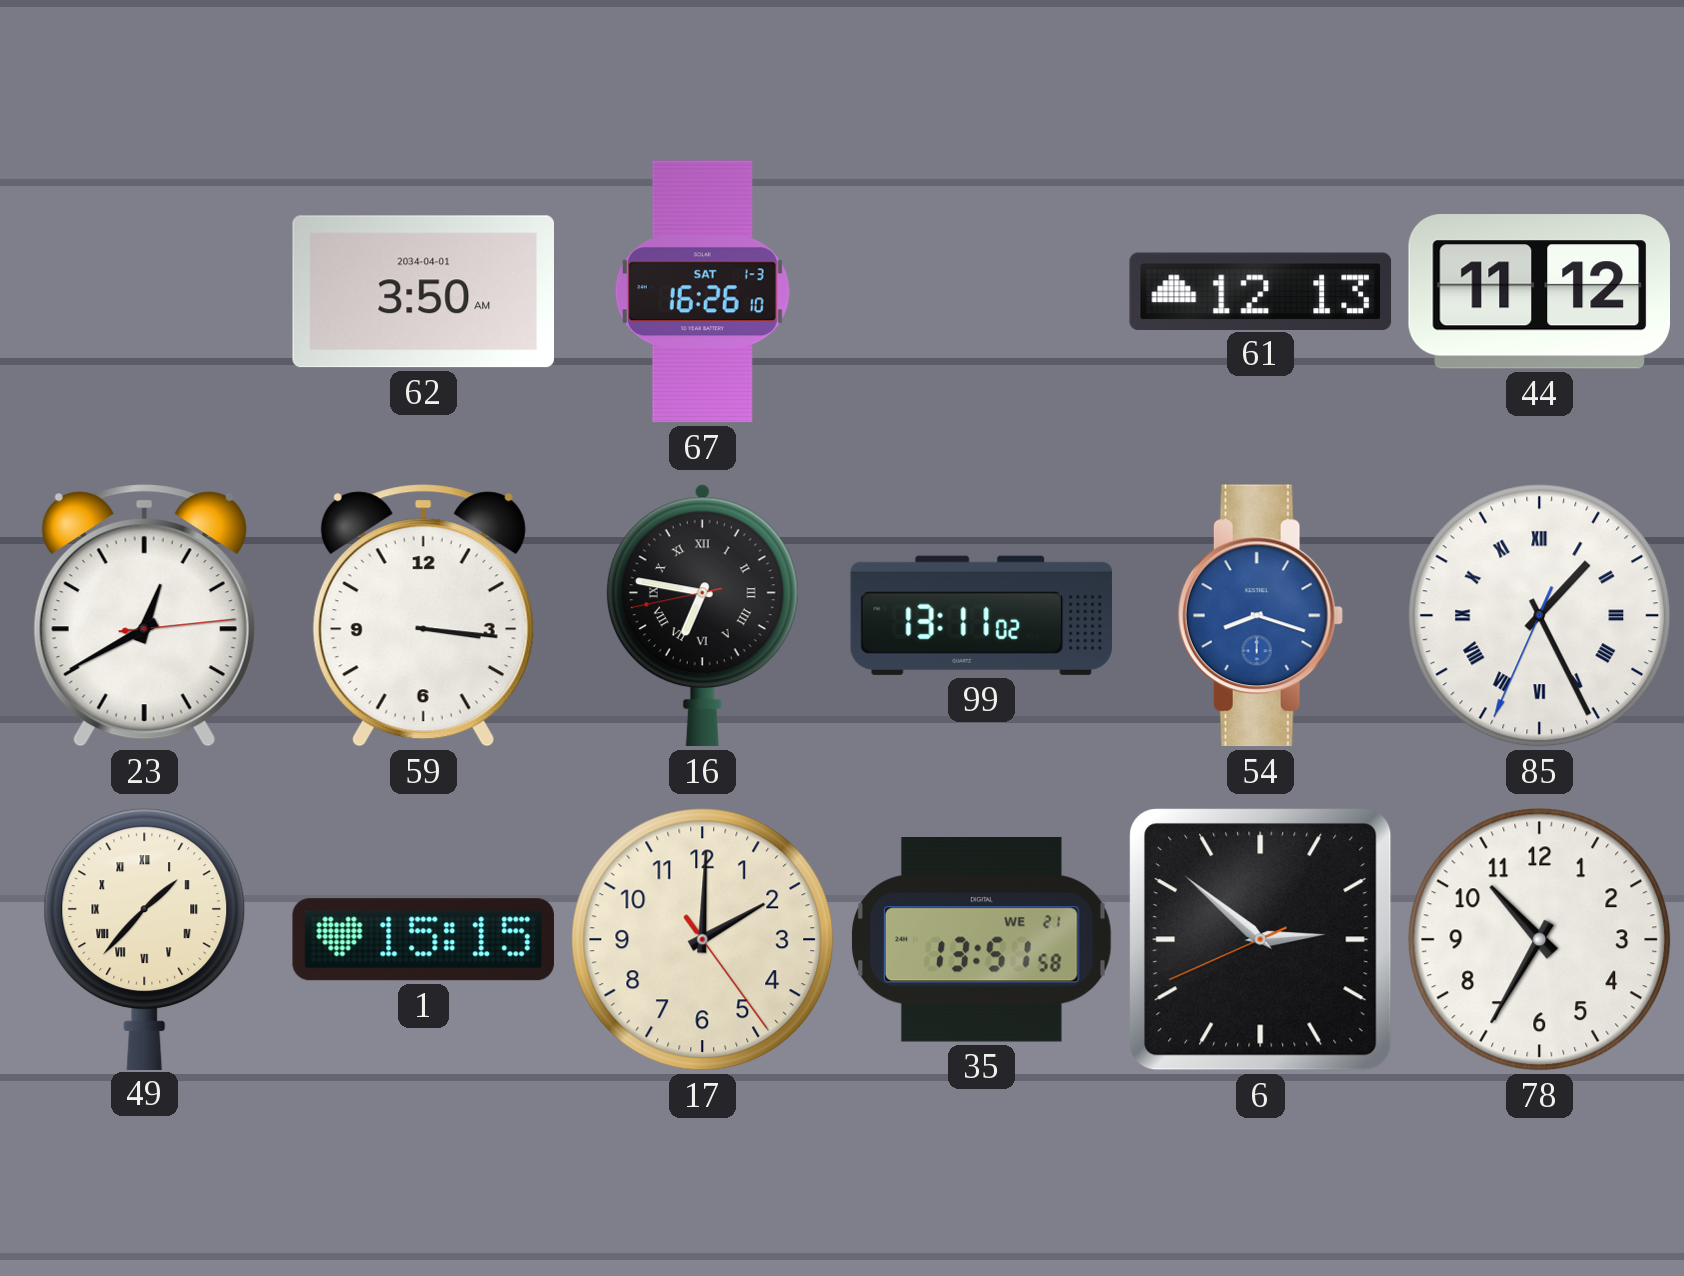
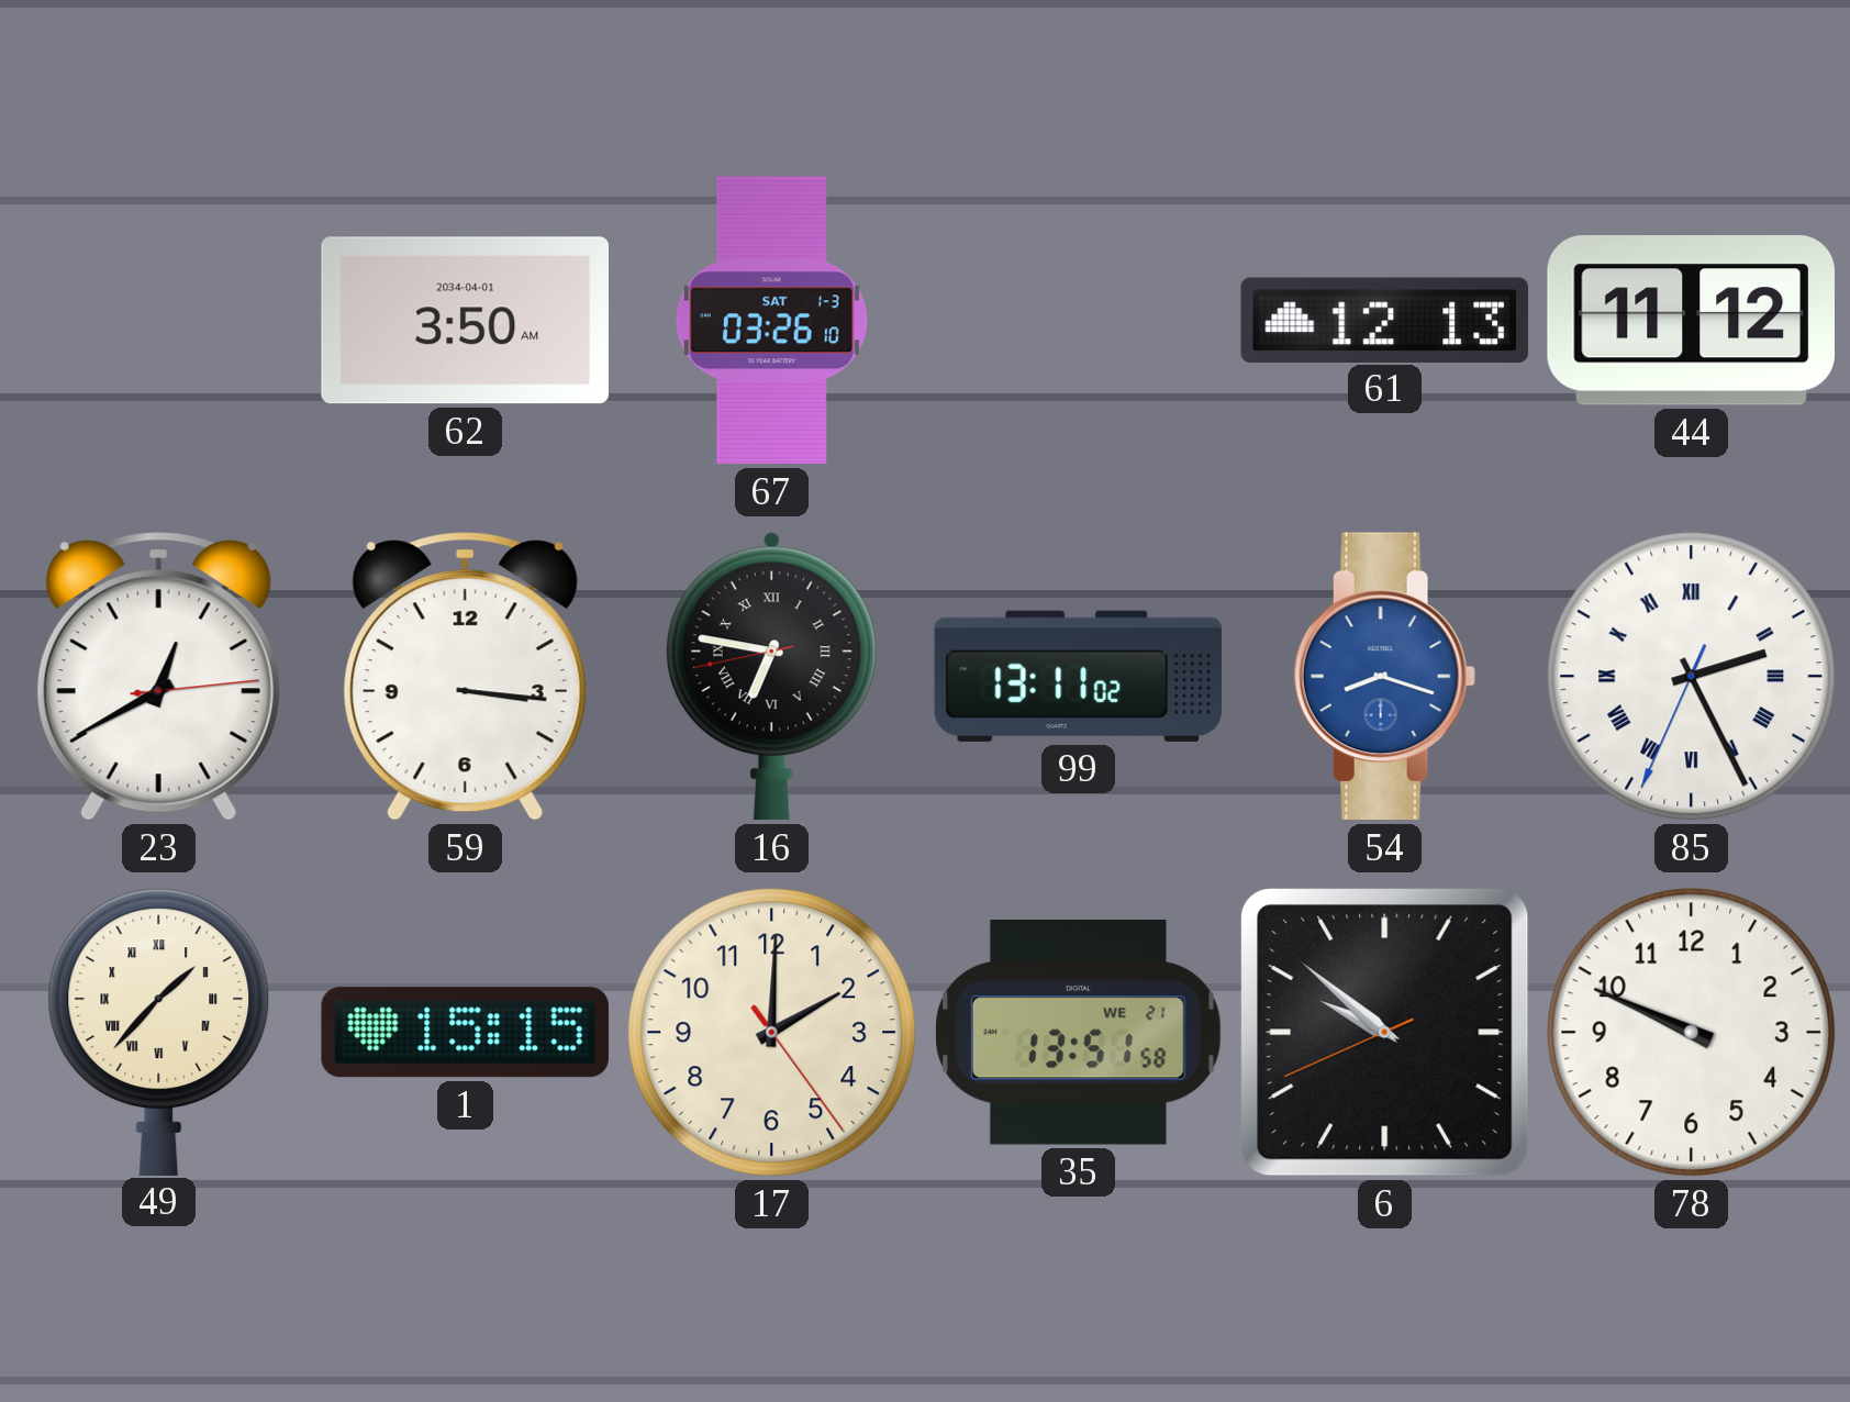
67: 16:26 -> 03:26
85: 1:25 -> 2:25
6: 2:51 -> 9:51
78: 10:35 -> 9:49
